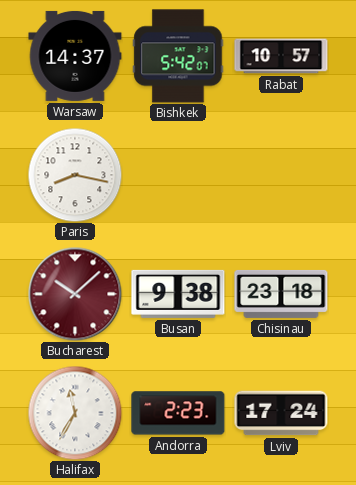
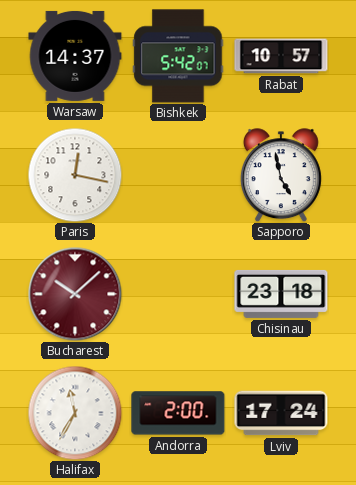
Paris: 8:17 -> 12:17
Sapporo: none -> 4:58
Busan: 9:38 -> none
Andorra: 2:23 -> 2:00
